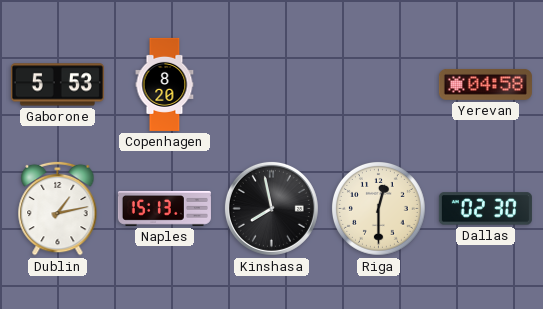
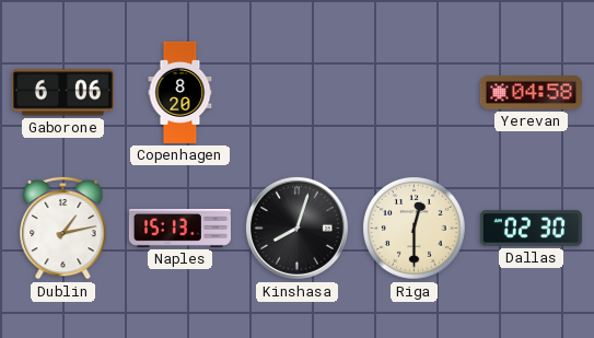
Gaborone: 5:53 -> 6:06
Kinshasa: 7:58 -> 8:03
